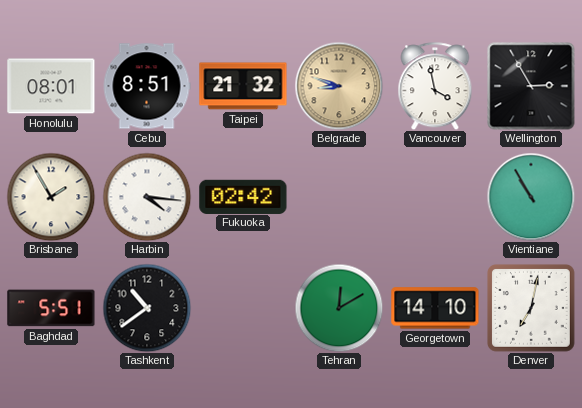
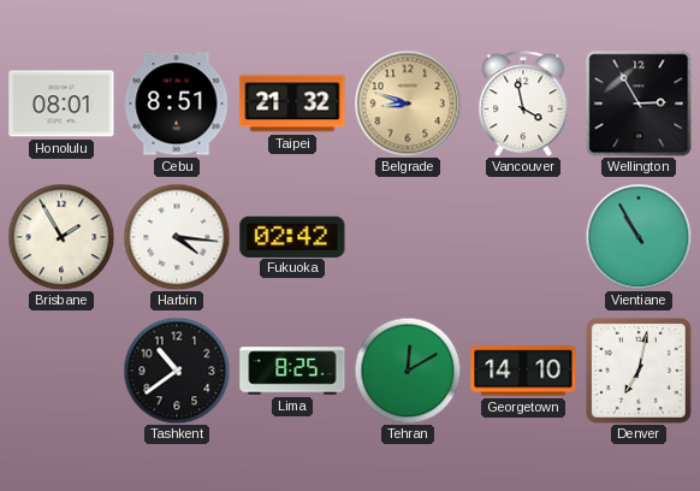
Baghdad: 5:51 -> none
Lima: none -> 8:25
